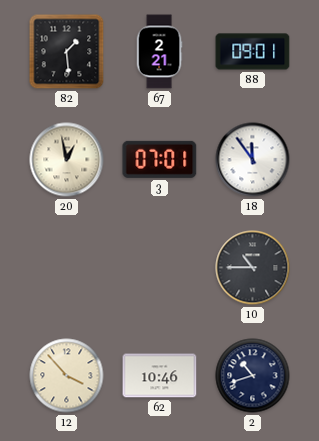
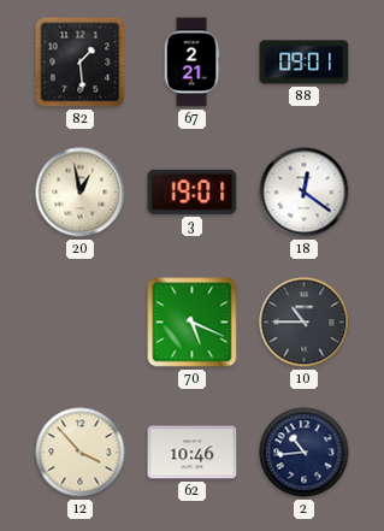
3: 07:01 -> 19:01
18: 11:54 -> 12:21
70: none -> 5:19
2: 10:42 -> 10:44
